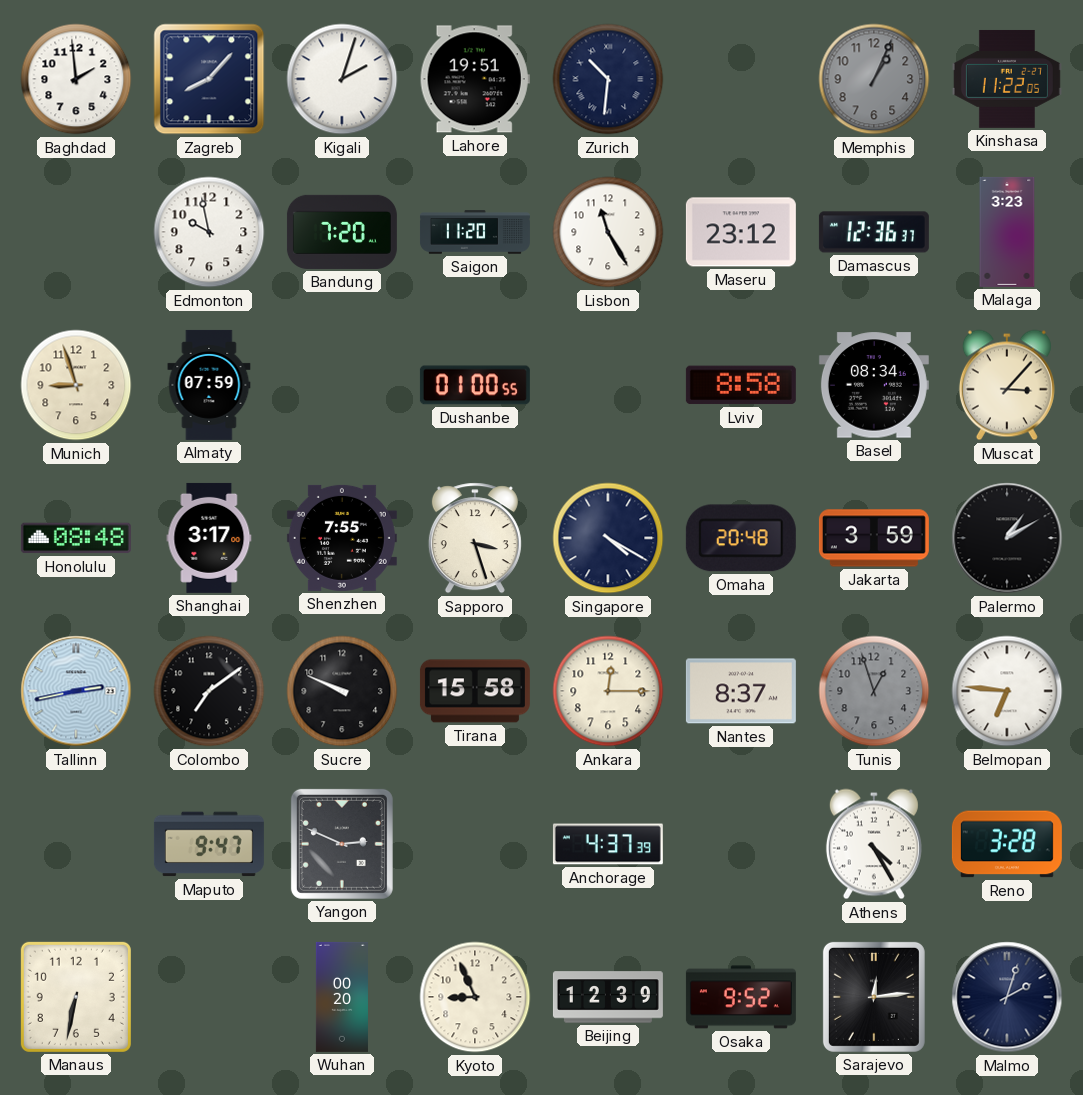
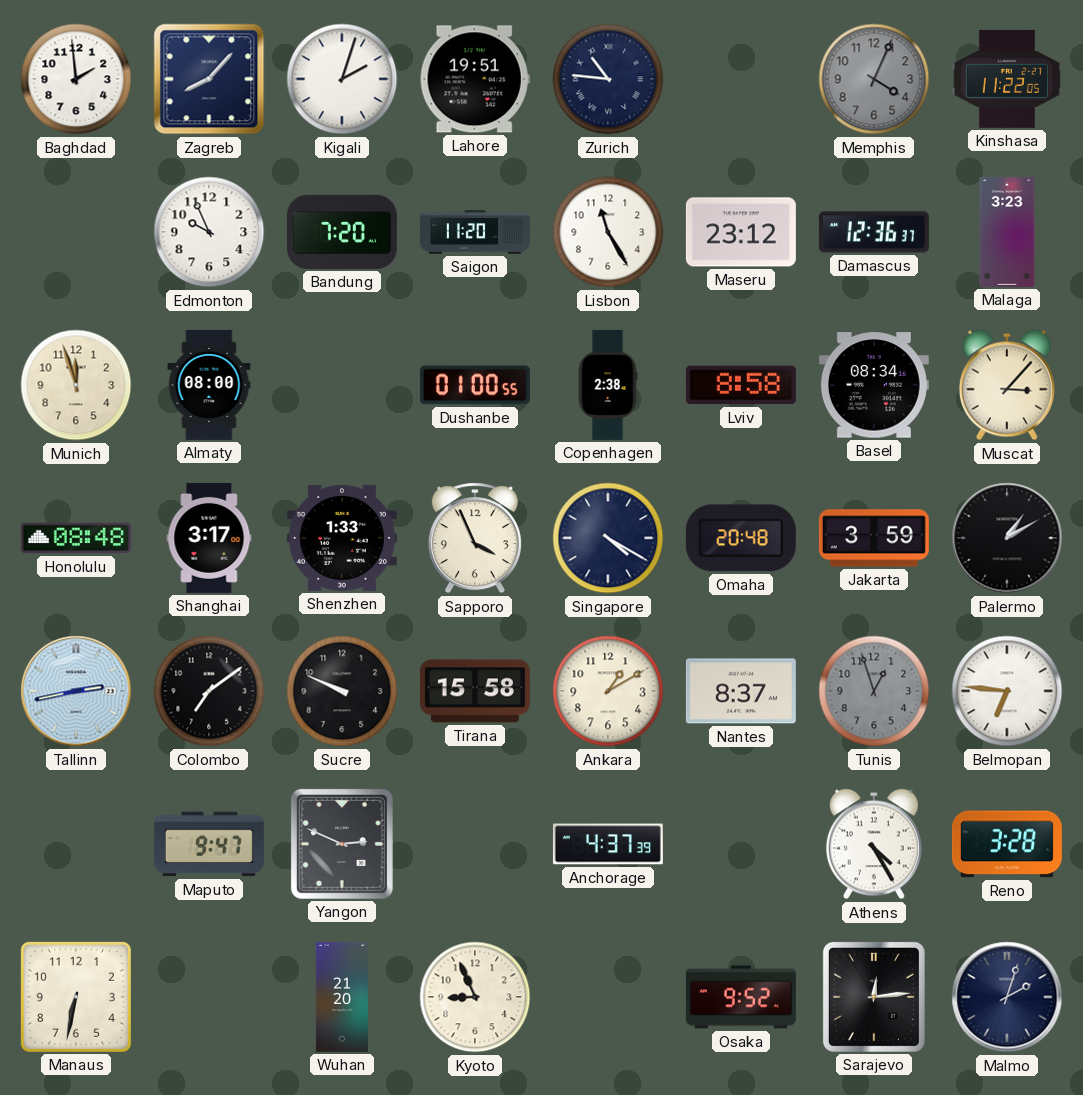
Zurich: 10:31 -> 10:46
Memphis: 1:04 -> 4:04
Edmonton: 9:58 -> 9:56
Munich: 8:57 -> 11:57
Almaty: 07:59 -> 08:00
Copenhagen: none -> 2:38
Shenzhen: 7:55 -> 1:33
Sapporo: 3:27 -> 3:56
Ankara: 12:15 -> 1:10
Wuhan: 00:20 -> 21:20
Beijing: 12:39 -> none
